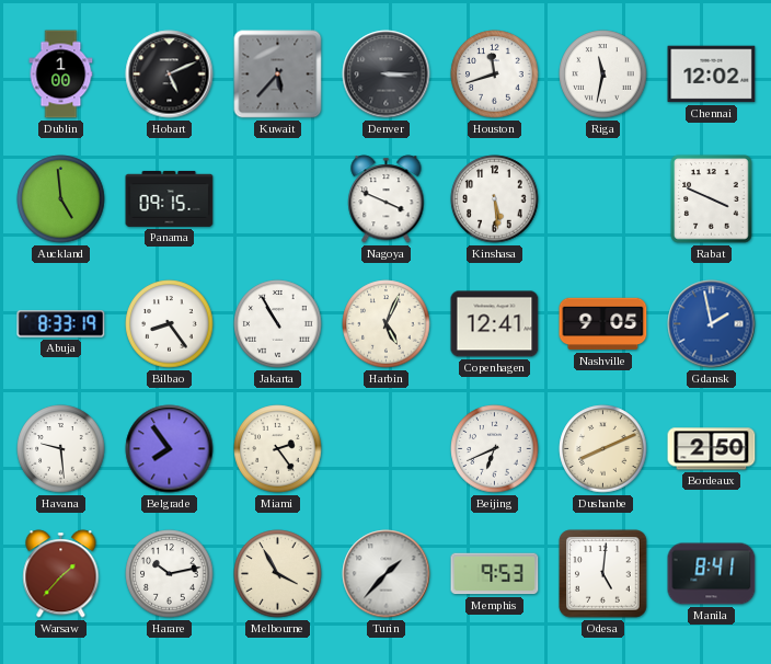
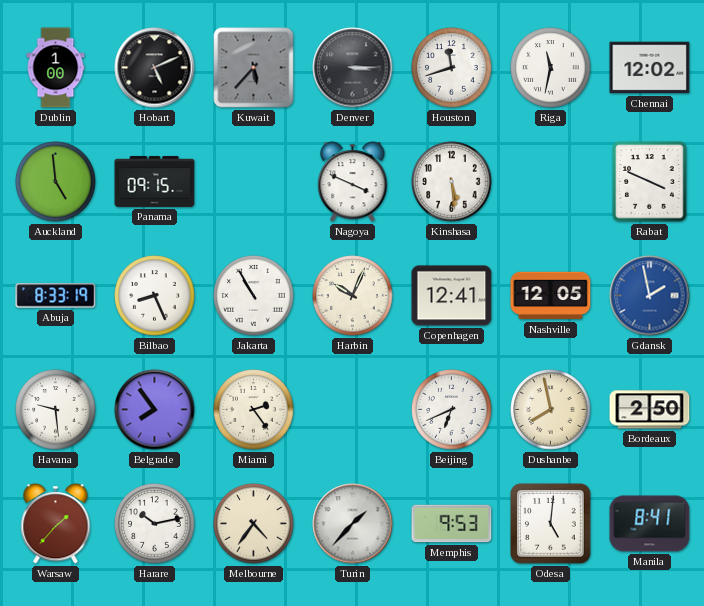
Bilbao: 8:24 -> 8:26
Harbin: 5:04 -> 10:04
Nashville: 9:05 -> 12:05
Dushanbe: 8:11 -> 7:58
Melbourne: 3:55 -> 4:36
